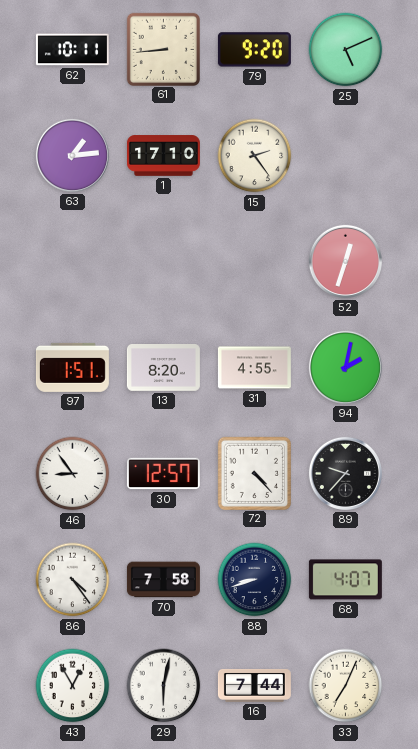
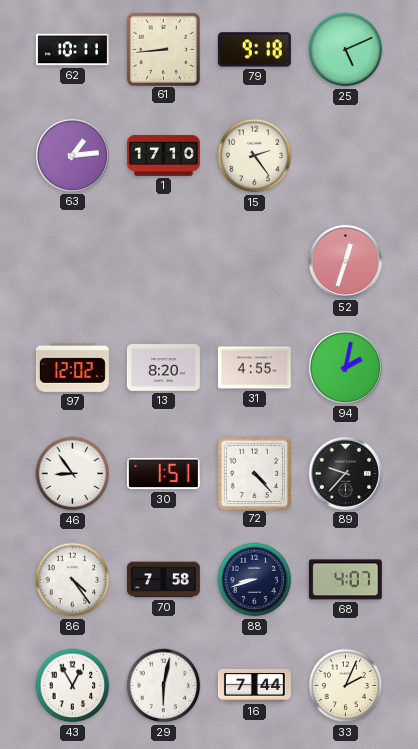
79: 9:20 -> 9:18
97: 1:51 -> 12:02
30: 12:57 -> 1:51
33: 7:04 -> 2:04
